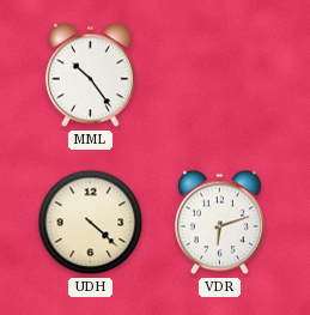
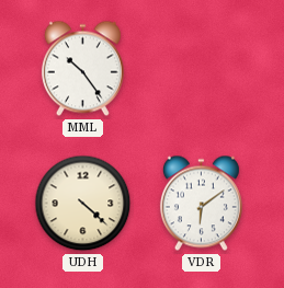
VDR: 6:12 -> 6:09
